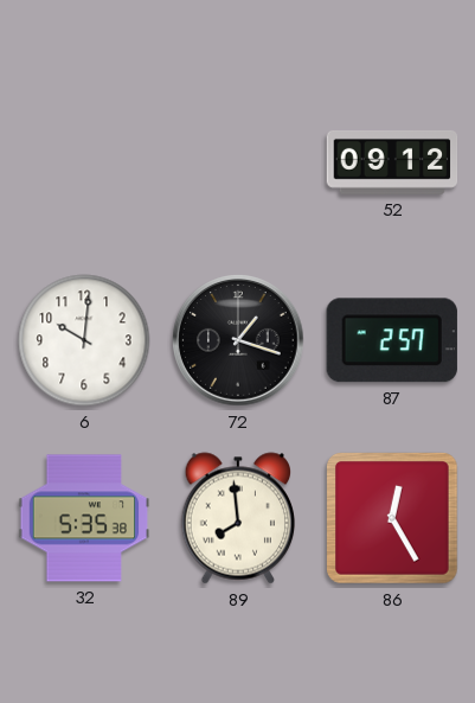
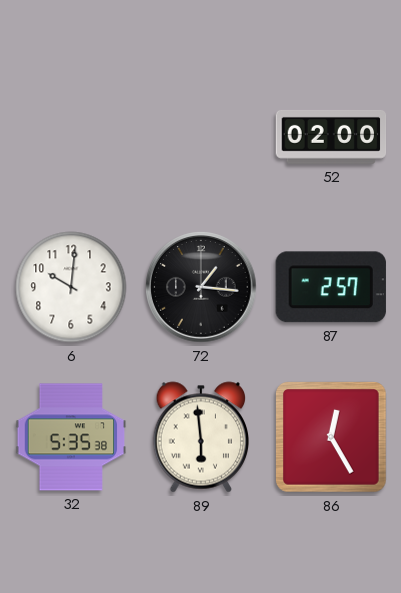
52: 09:12 -> 02:00
72: 1:18 -> 1:16
89: 7:59 -> 5:59
